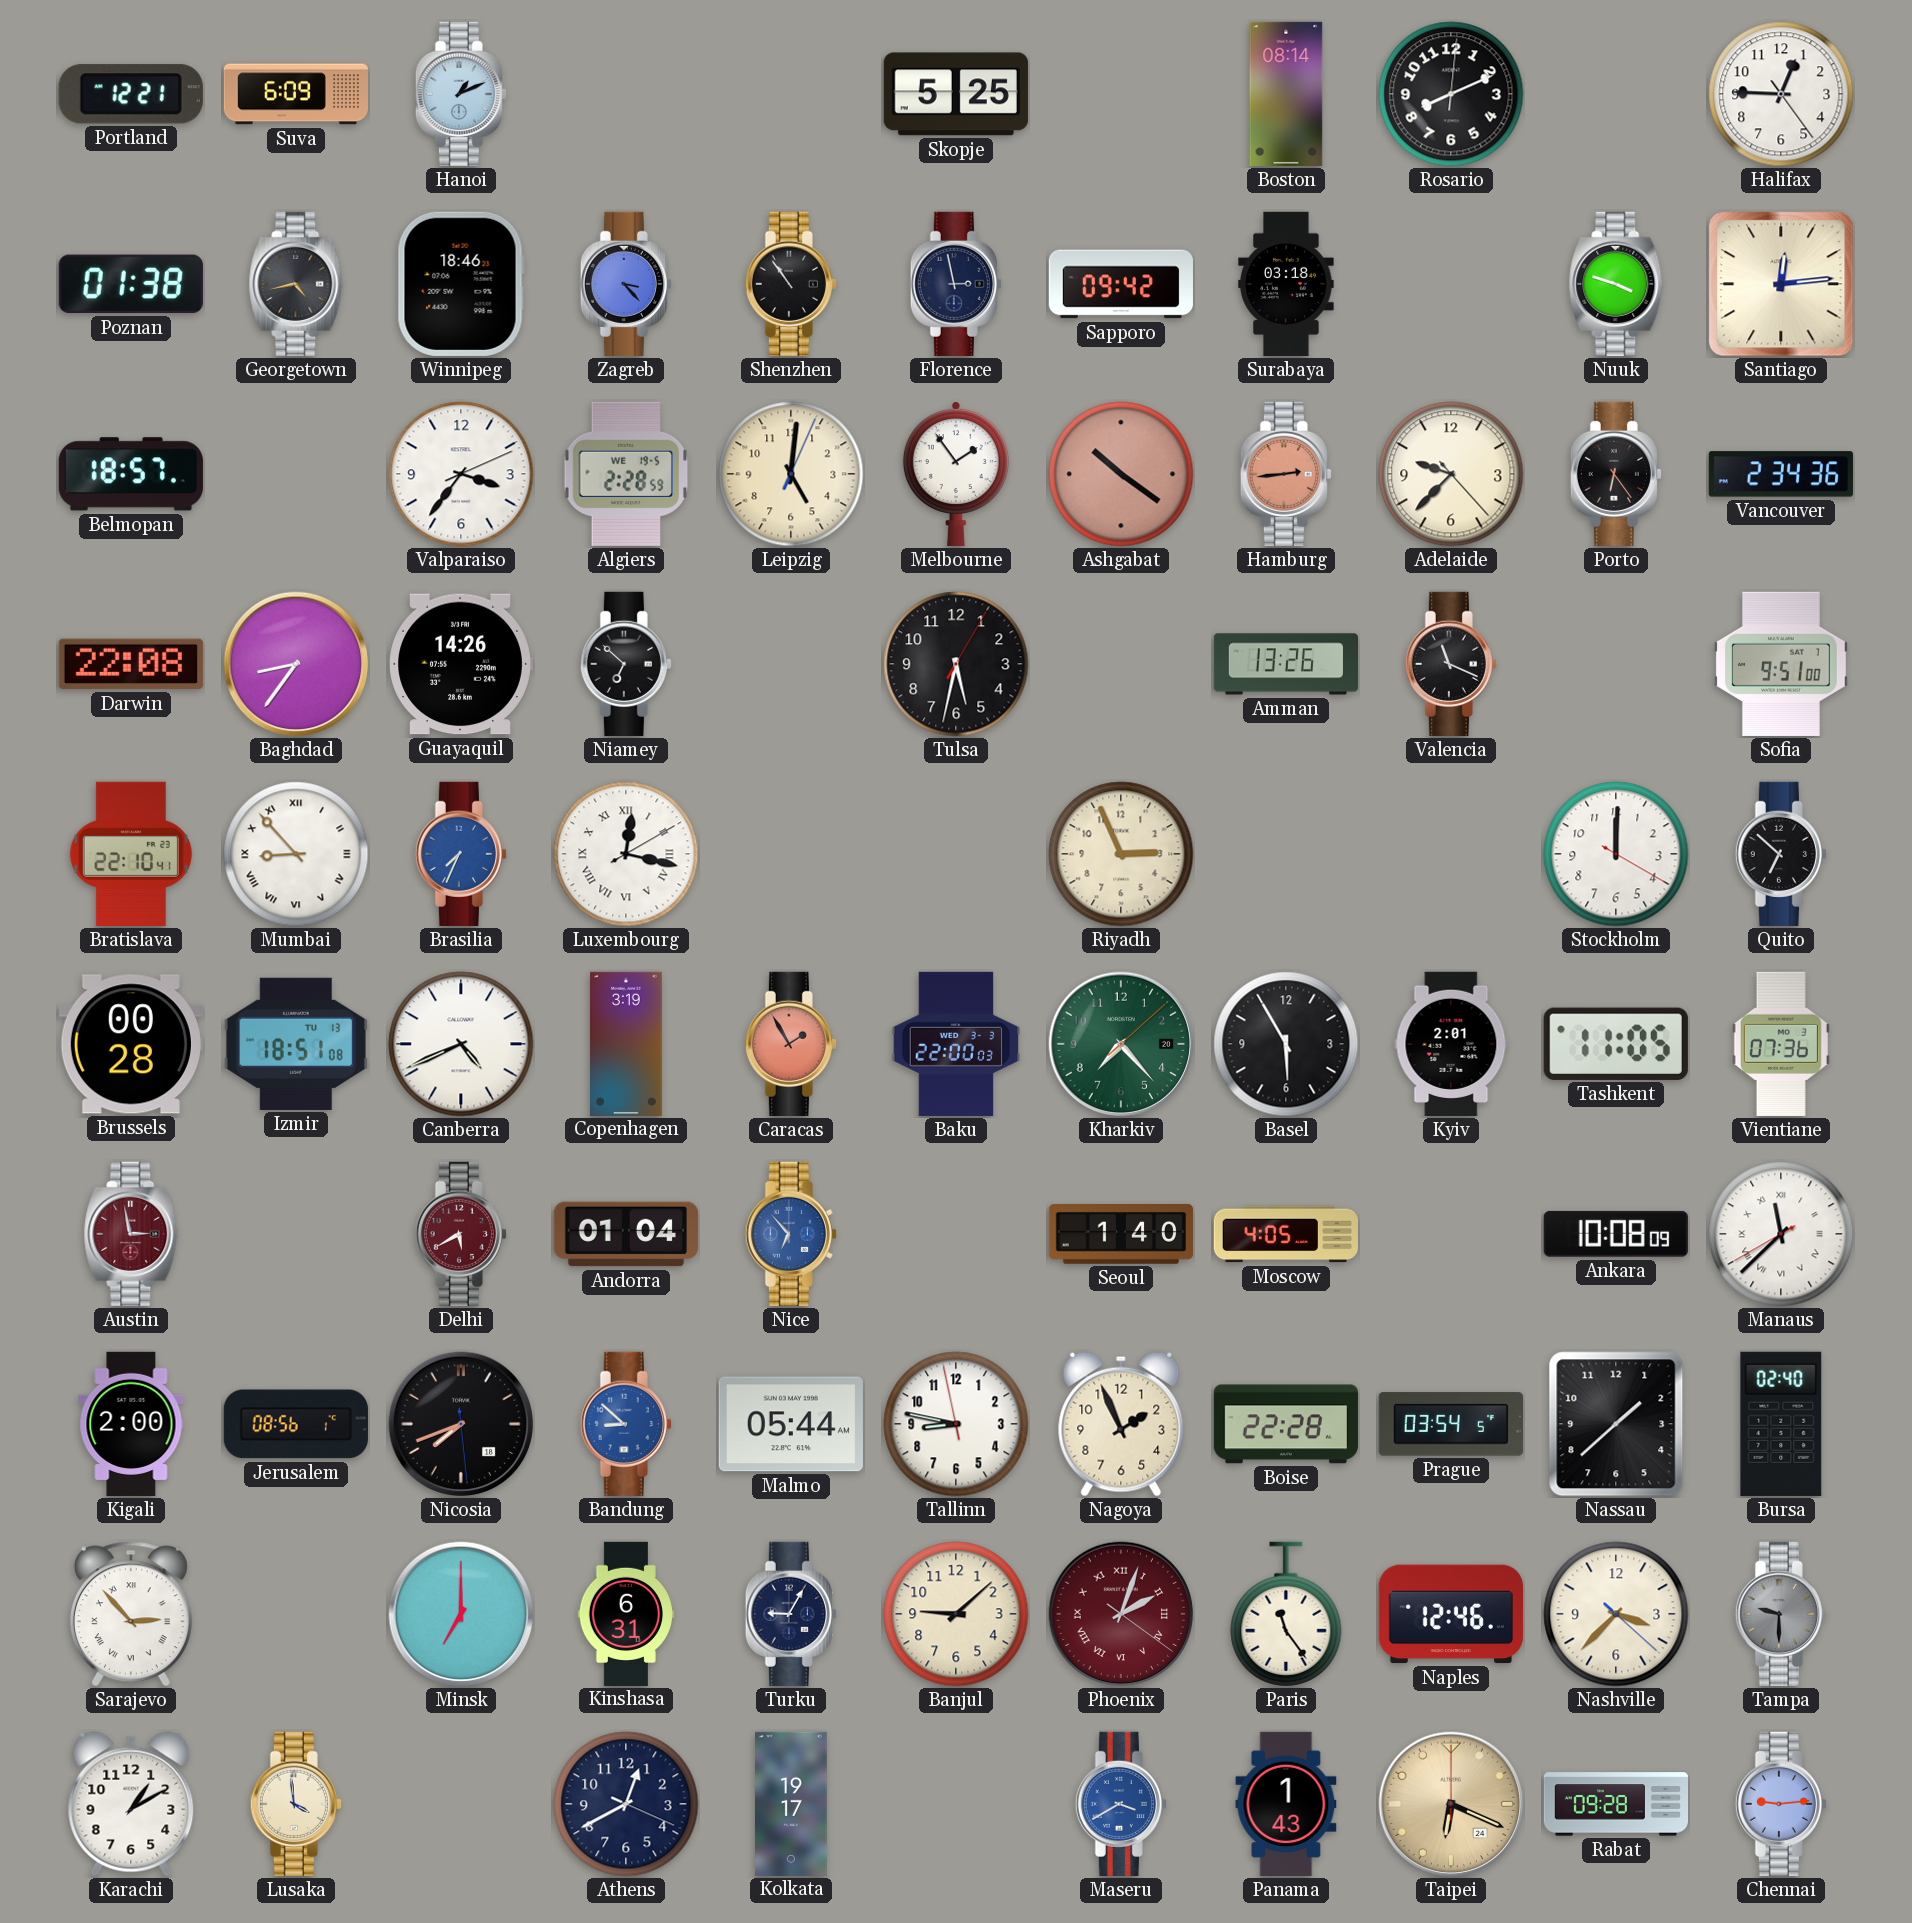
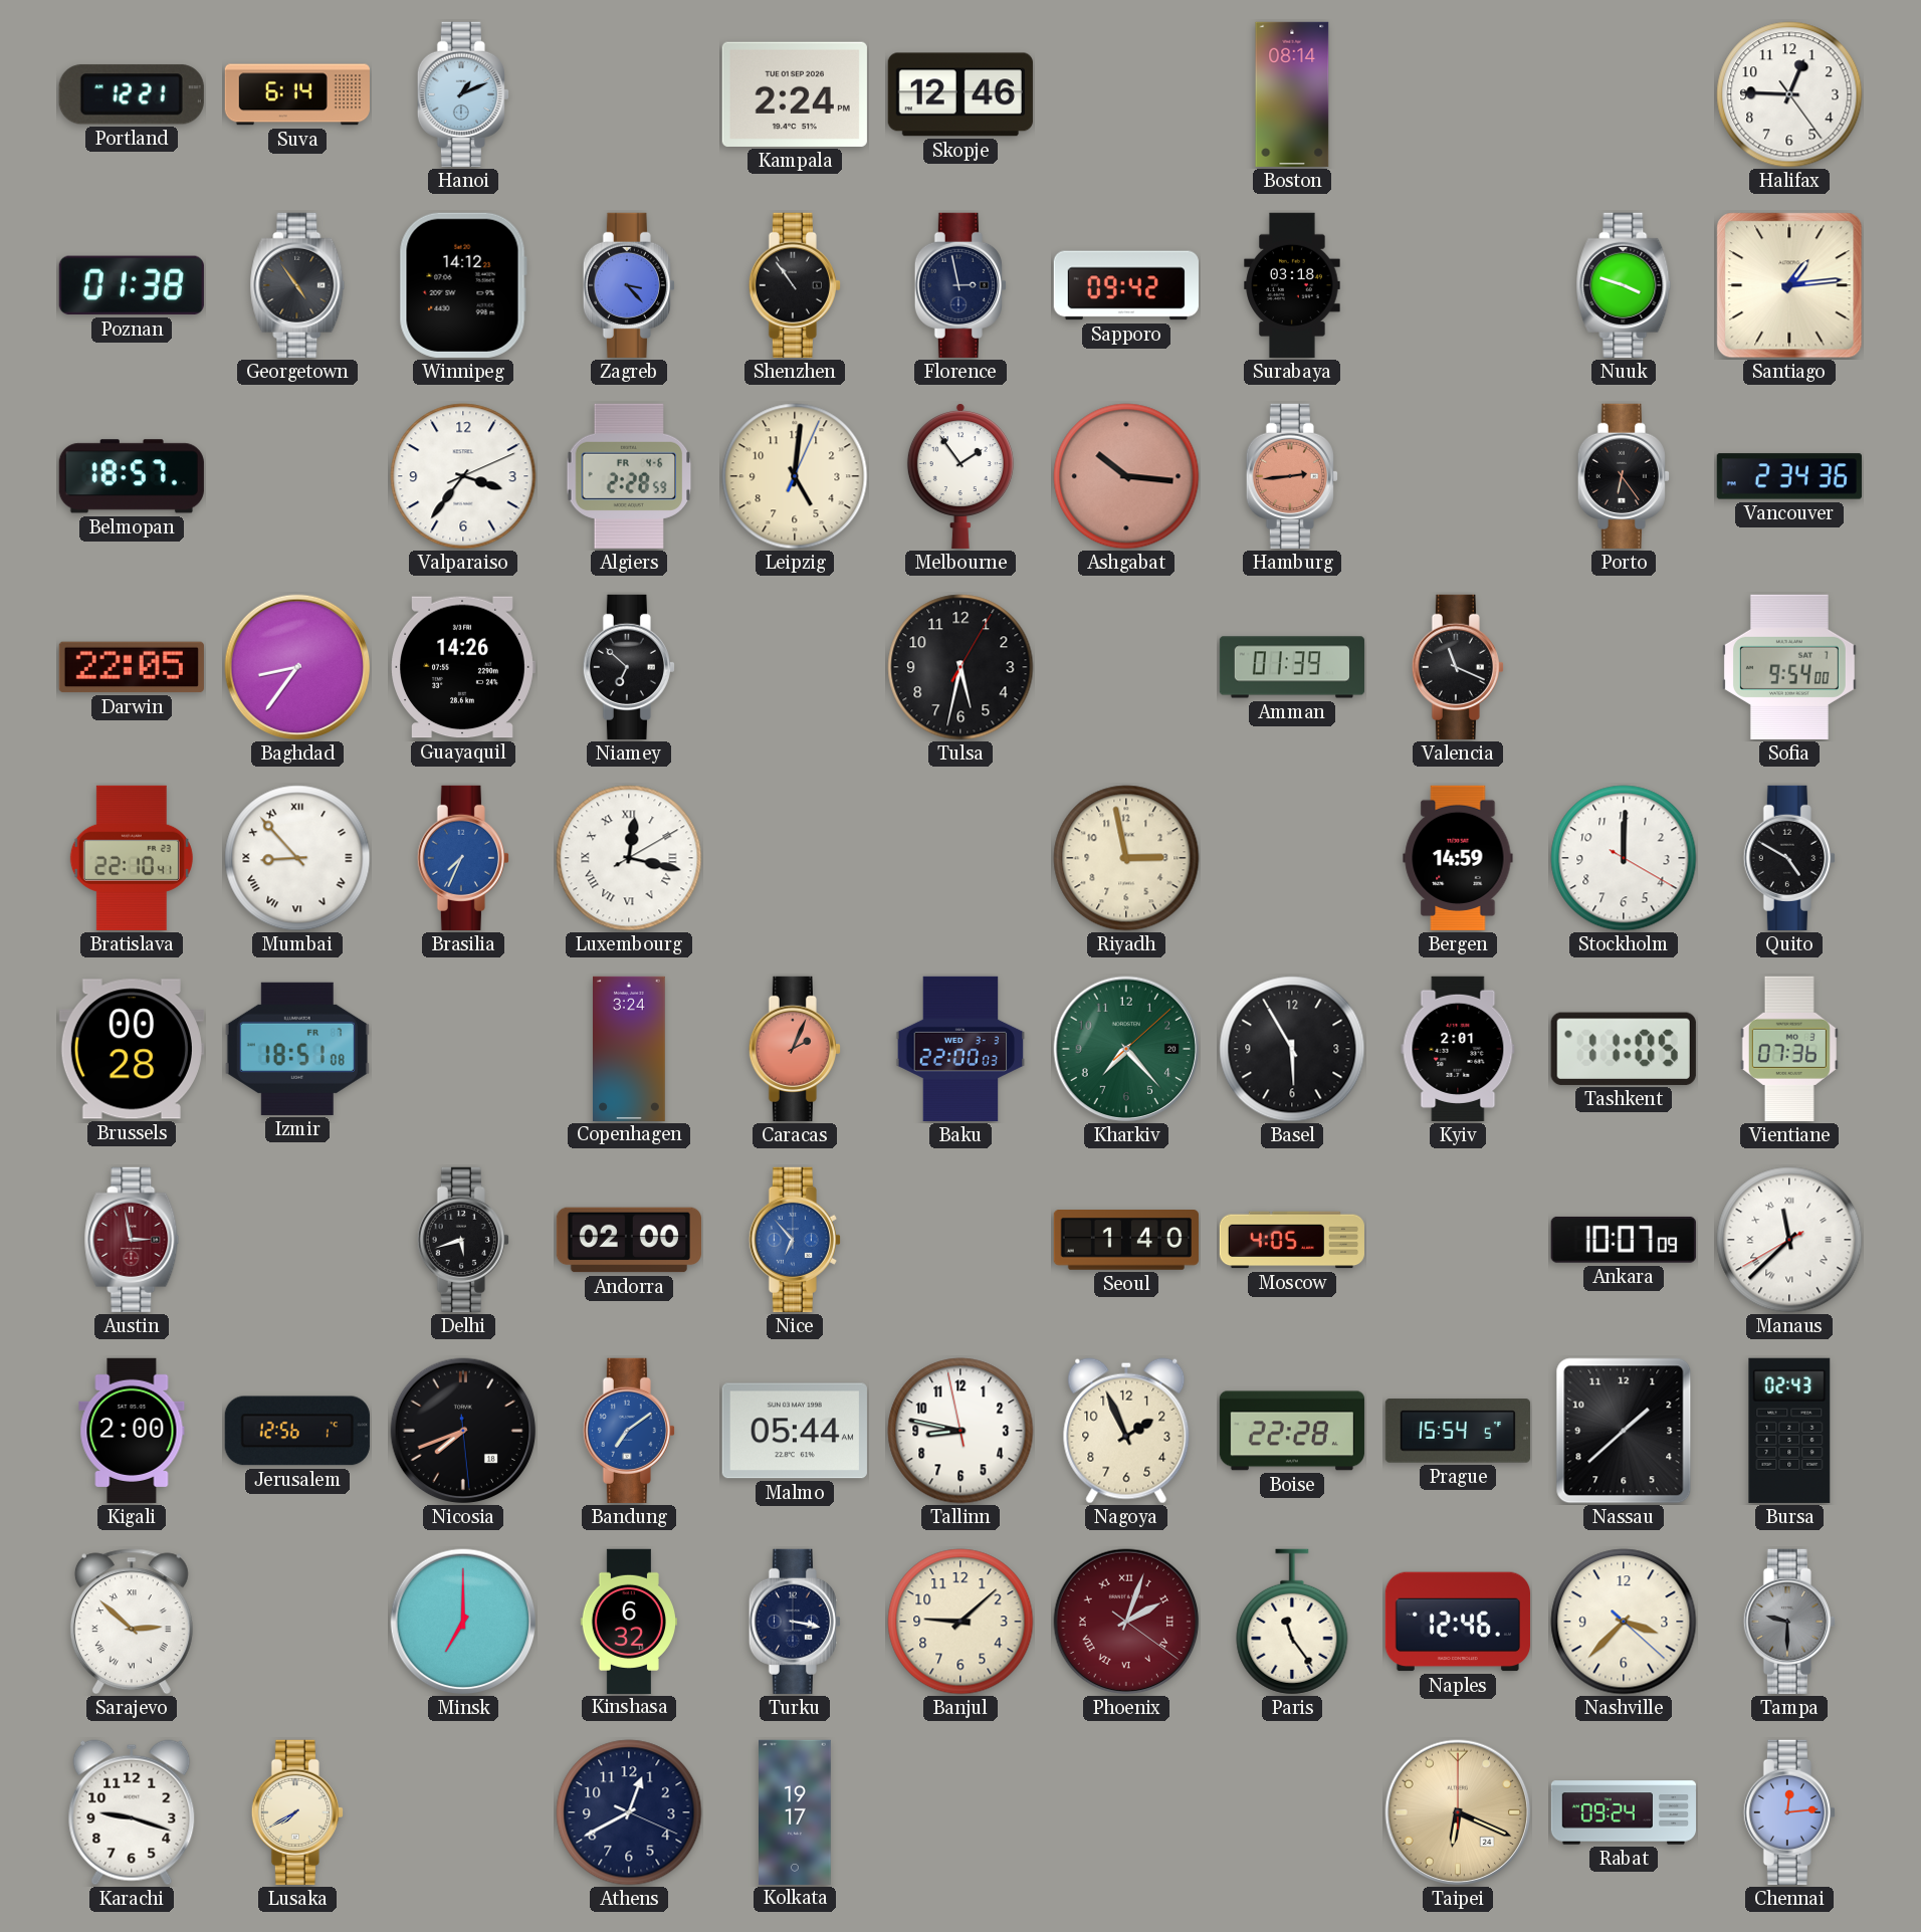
Suva: 6:09 -> 6:14
Kampala: none -> 2:24
Skopje: 5:25 -> 12:46
Rosario: 8:11 -> none
Georgetown: 4:43 -> 4:54
Winnipeg: 18:46 -> 14:12
Santiago: 12:14 -> 1:14
Algiers date: WE 19-5 -> FR 4-6
Ashgabat: 10:21 -> 10:16
Adelaide: 9:37 -> none
Darwin: 22:08 -> 22:05
Amman: 13:26 -> 01:39
Sofia: 9:51 -> 9:54
Riyadh: 2:56 -> 2:58
Bergen: none -> 14:59
Quito: 6:52 -> 4:50
Izmir date: TU 13 -> FR 7
Canberra: 4:41 -> none
Copenhagen: 3:19 -> 3:24
Caracas: 1:55 -> 2:04
Delhi: 5:40 -> 5:42
Delhi dial: burgundy -> black
Andorra: 01:04 -> 02:00
Ankara: 10:08 -> 10:07
Jerusalem: 08:56 -> 12:56
Bandung: 8:52 -> 7:09
Prague: 03:54 -> 15:54
Bursa: 02:40 -> 02:43
Sarajevo: 2:53 -> 2:52
Kinshasa: 6:31 -> 6:32
Turku: 9:05 -> 3:17
Karachi: 1:10 -> 9:18
Lusaka: 3:59 -> 7:40
Maseru: 3:40 -> none
Panama: 1:43 -> none
Rabat: 09:28 -> 09:24
Chennai: 9:14 -> 12:14
